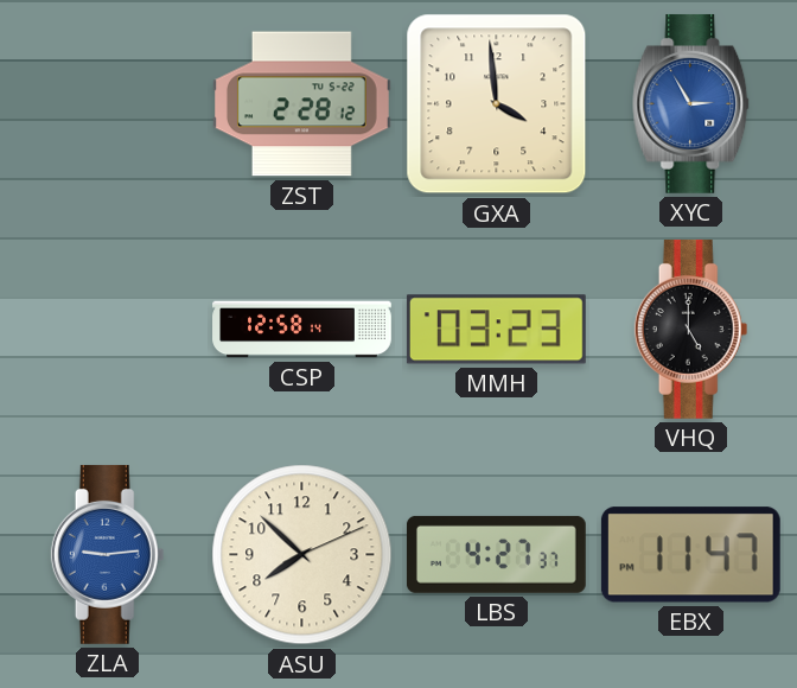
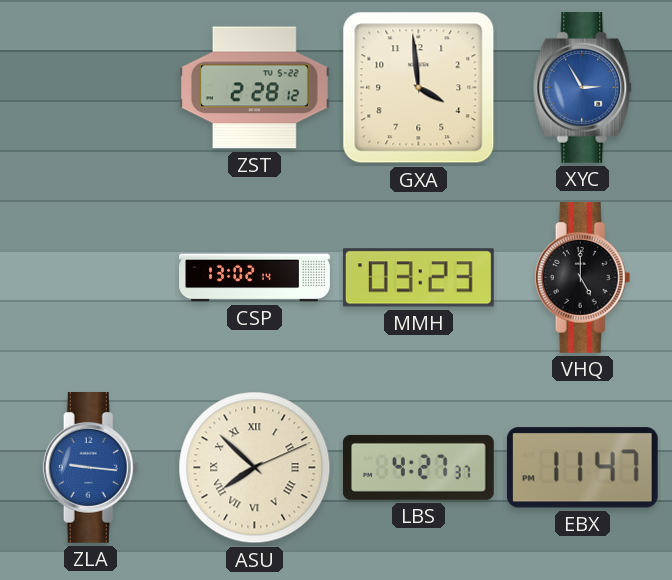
CSP: 12:58 -> 13:02
ZLA: 9:14 -> 9:16
ASU numerals: Arabic -> Roman
